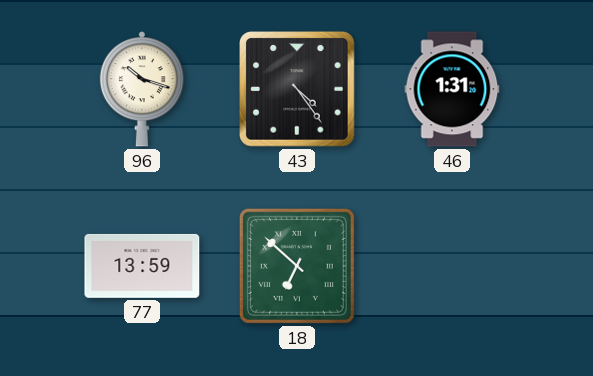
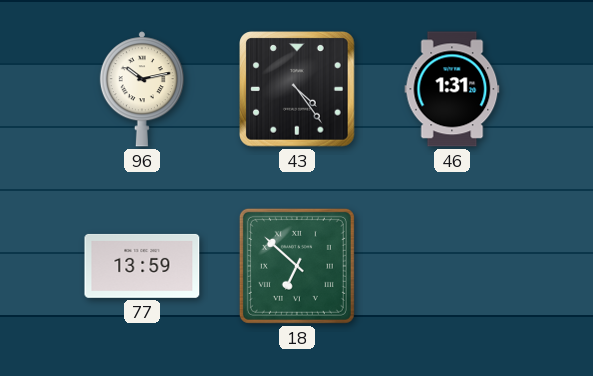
96: 10:18 -> 10:13
